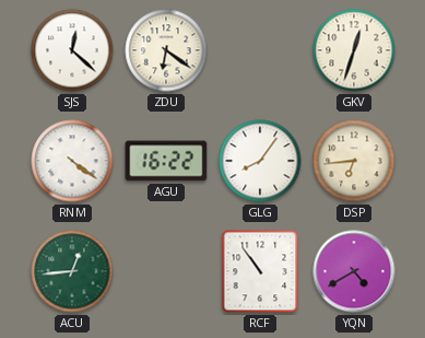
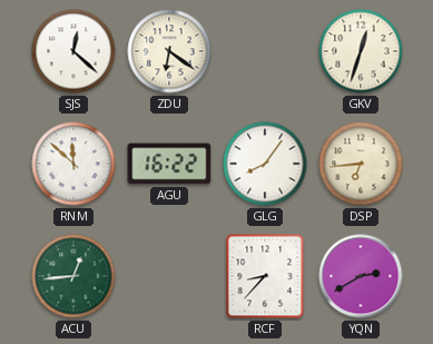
RNM: 4:21 -> 11:52
RCF: 10:54 -> 8:37
YQN: 4:40 -> 2:40
